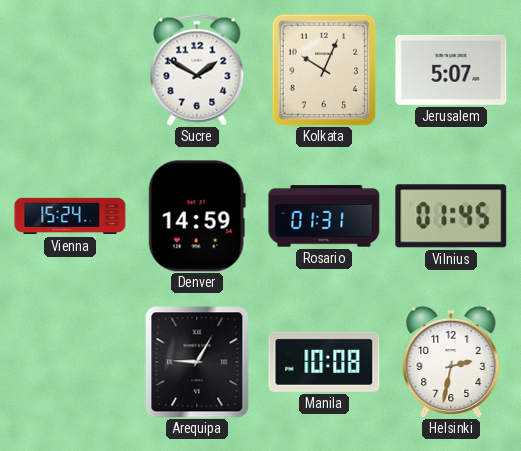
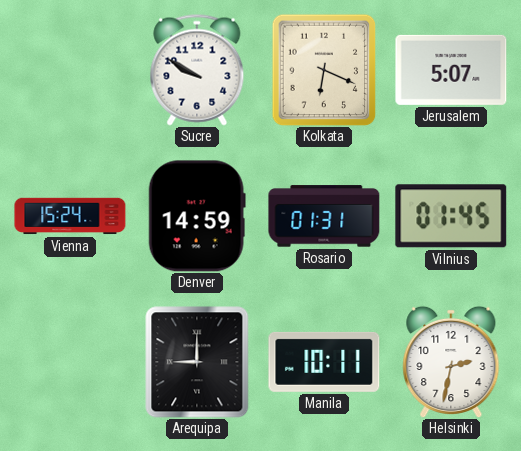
Sucre: 1:50 -> 9:50
Kolkata: 10:04 -> 6:19
Arequipa: 9:05 -> 9:00
Manila: 10:08 -> 10:11
